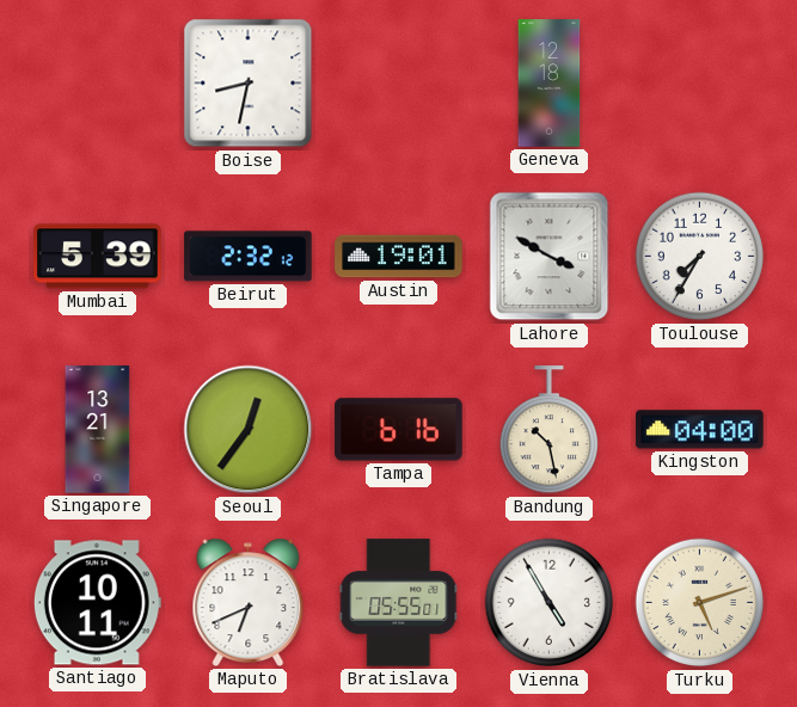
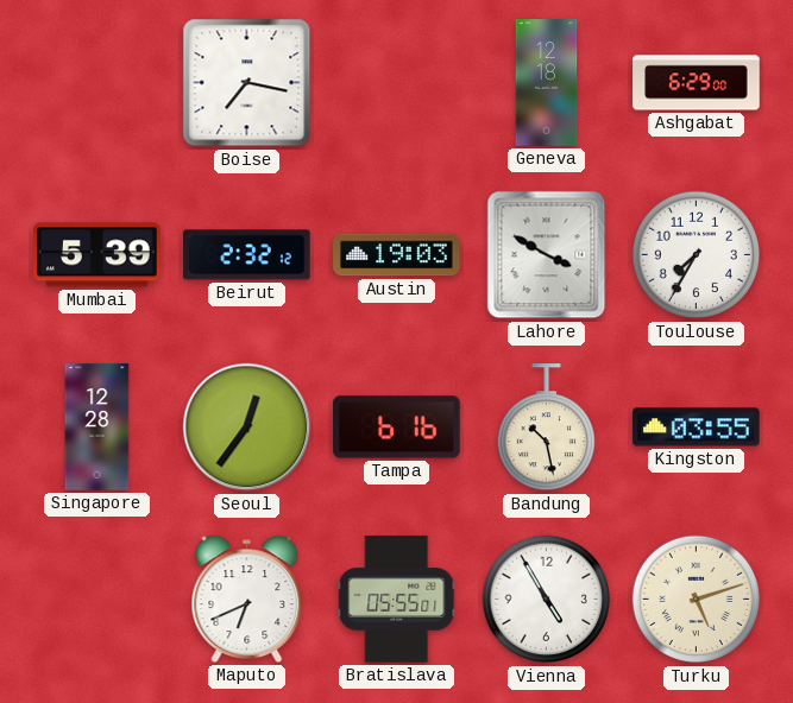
Boise: 8:32 -> 7:17
Ashgabat: none -> 6:29
Austin: 19:01 -> 19:03
Singapore: 13:21 -> 12:28
Kingston: 04:00 -> 03:55
Santiago: 10:11 -> none
